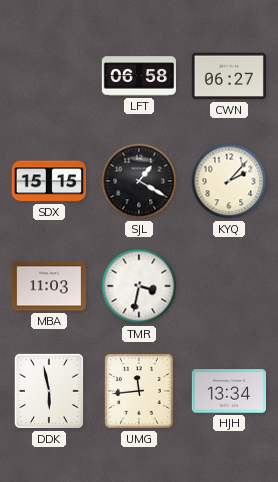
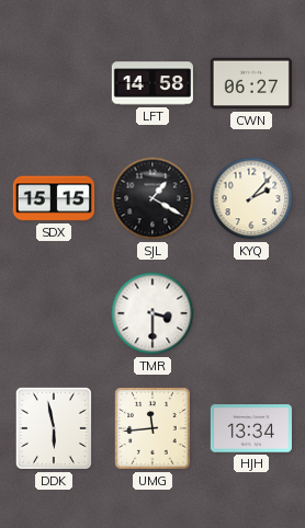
LFT: 06:58 -> 14:58
MBA: 11:03 -> none
TMR: 3:32 -> 3:30
